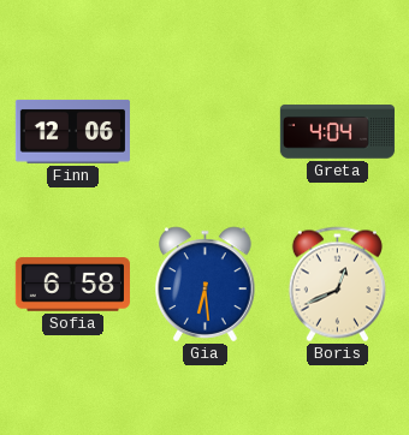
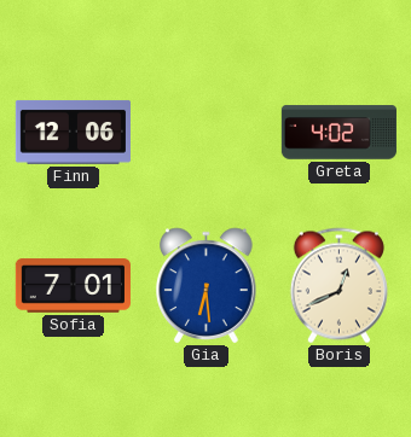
Greta: 4:04 -> 4:02
Sofia: 6:58 -> 7:01
